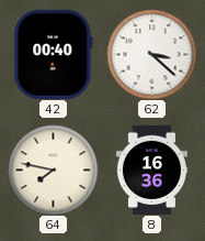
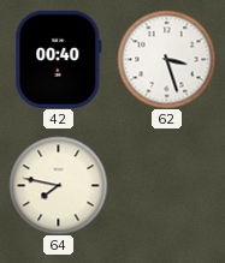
62: 3:22 -> 3:27
8: 16:36 -> none
